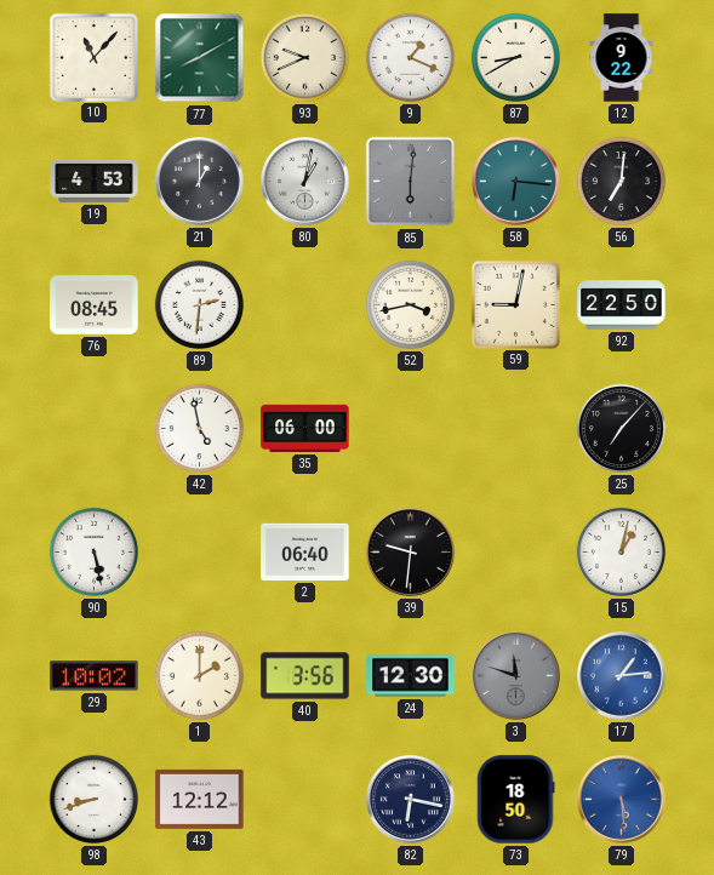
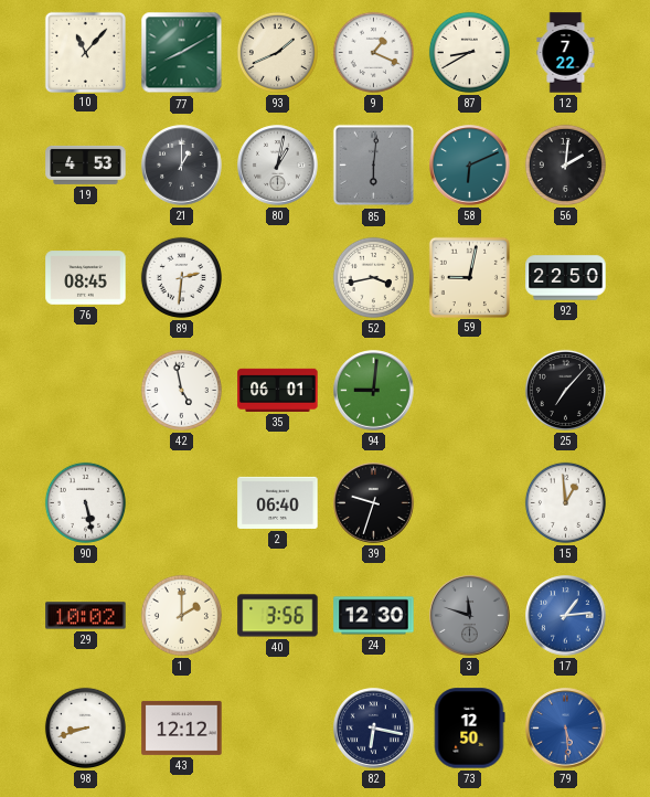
93: 9:41 -> 1:41
12: 9:22 -> 7:22
58: 6:16 -> 6:11
56: 7:01 -> 2:01
35: 06:00 -> 06:01
94: none -> 9:01
39: 9:31 -> 9:33
15: 1:02 -> 12:59
73: 18:50 -> 12:50
